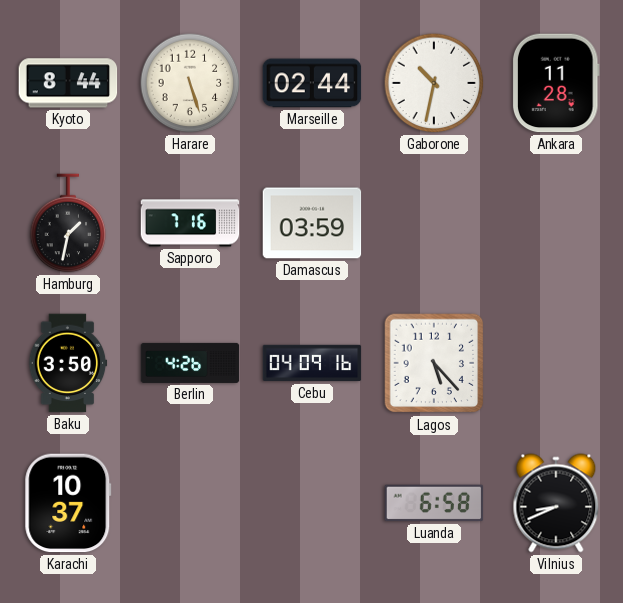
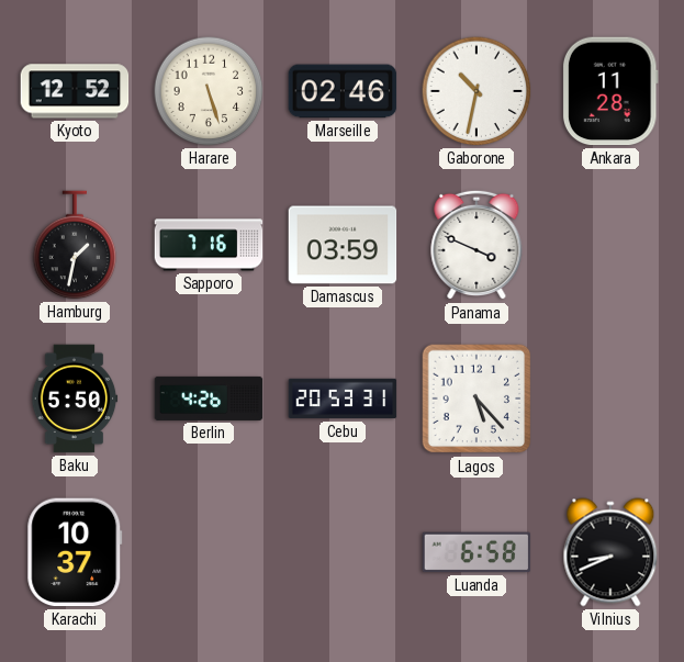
Kyoto: 8:44 -> 12:52
Marseille: 02:44 -> 02:46
Panama: none -> 3:49
Baku: 3:50 -> 5:50
Cebu: 04:09 -> 20:53
